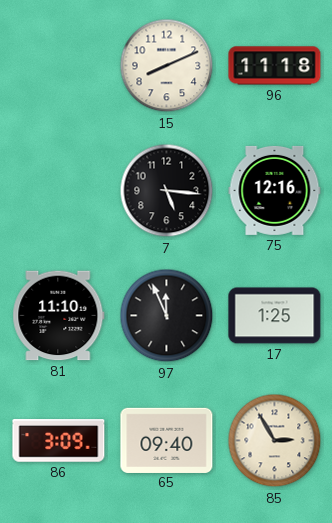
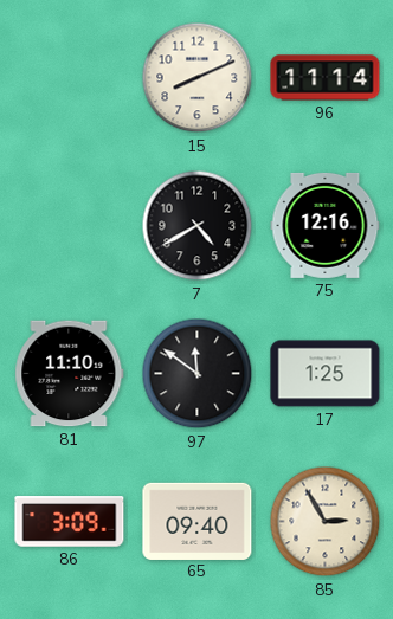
96: 11:18 -> 11:14
7: 5:16 -> 4:40
97: 11:56 -> 11:51
